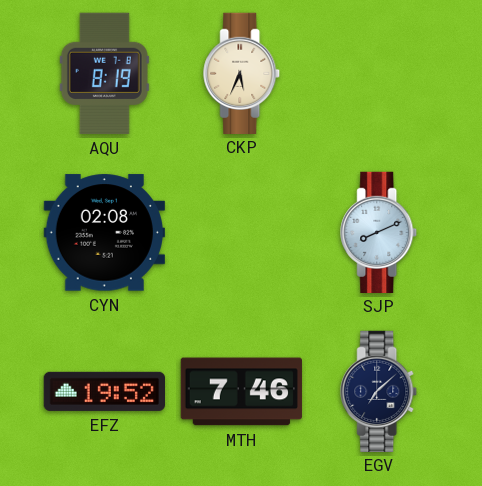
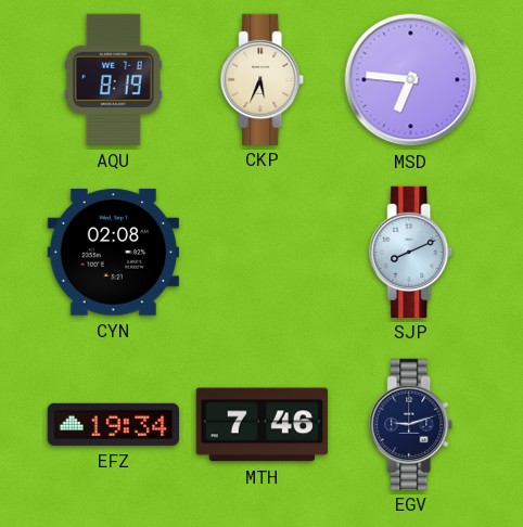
MSD: none -> 6:46
EFZ: 19:52 -> 19:34
EGV: 7:08 -> 9:12
